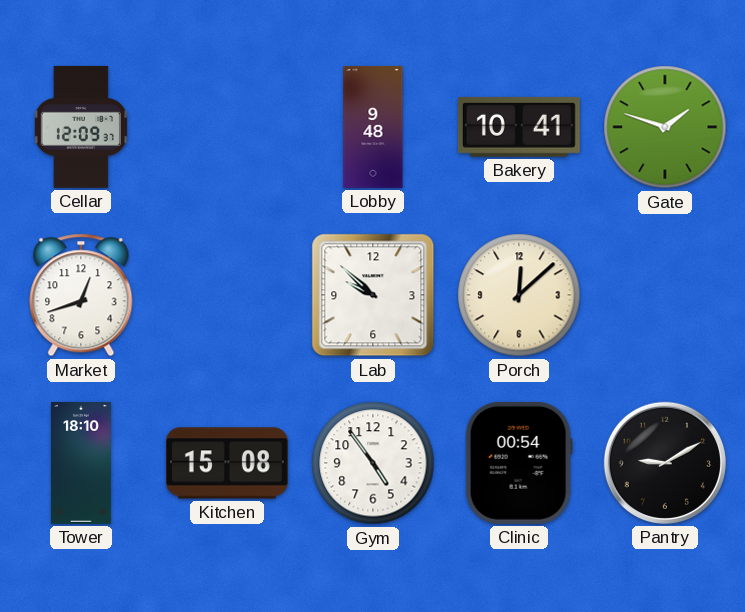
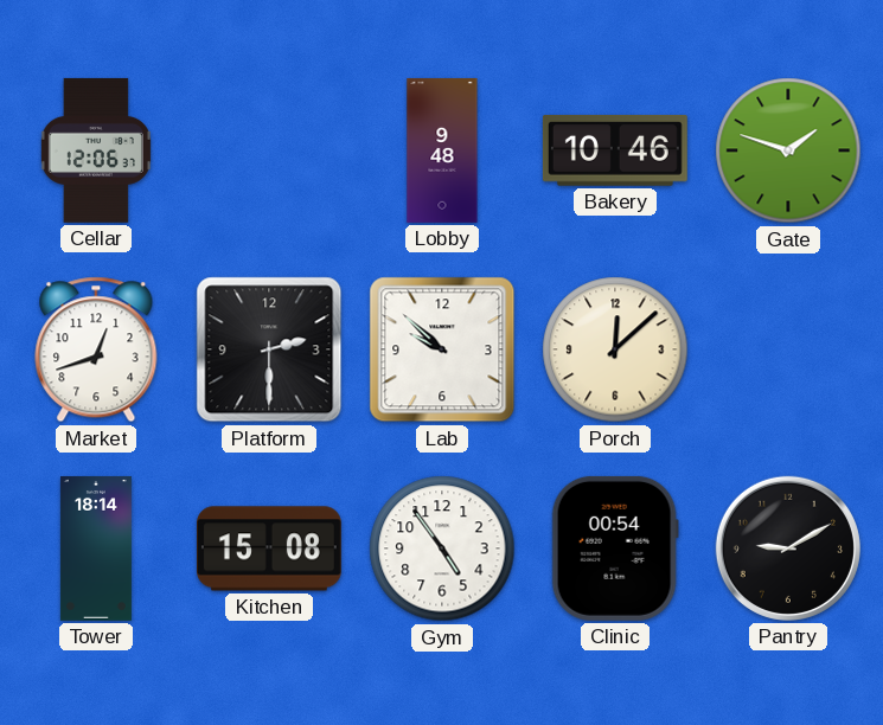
Cellar: 12:09 -> 12:06
Bakery: 10:41 -> 10:46
Platform: none -> 2:30
Tower: 18:10 -> 18:14
